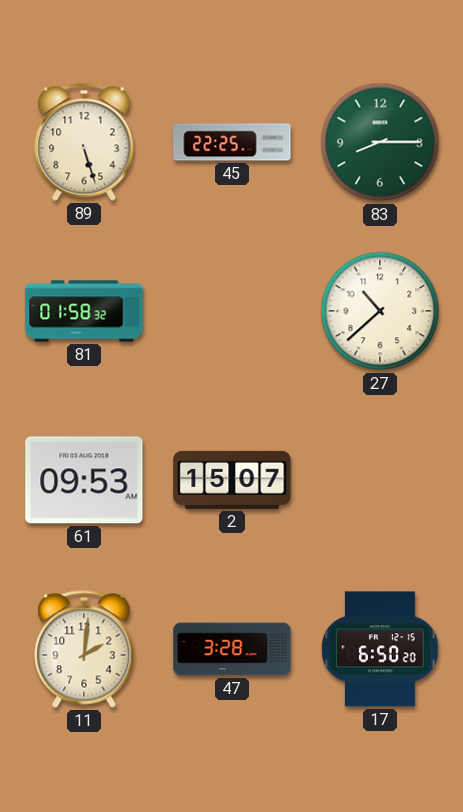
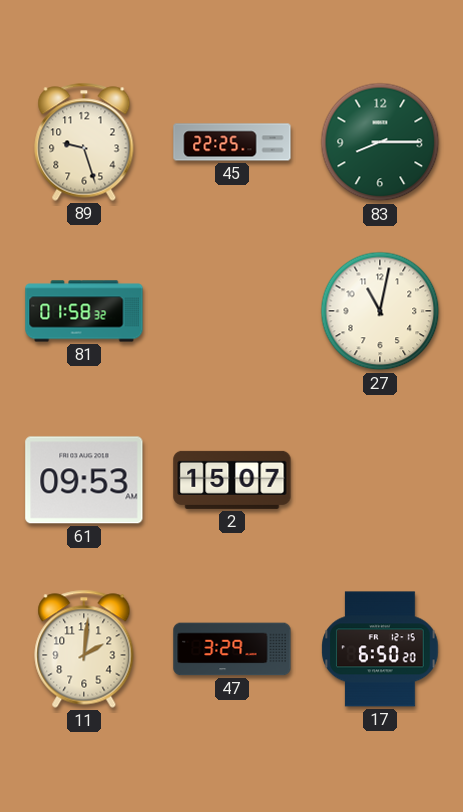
89: 5:27 -> 9:27
27: 10:38 -> 11:02
47: 3:28 -> 3:29
